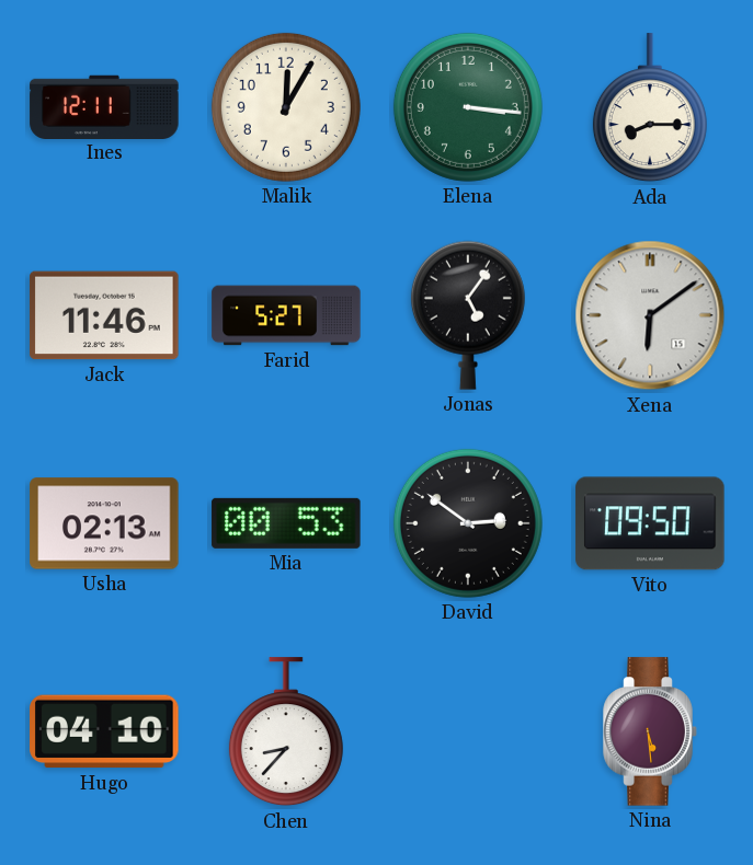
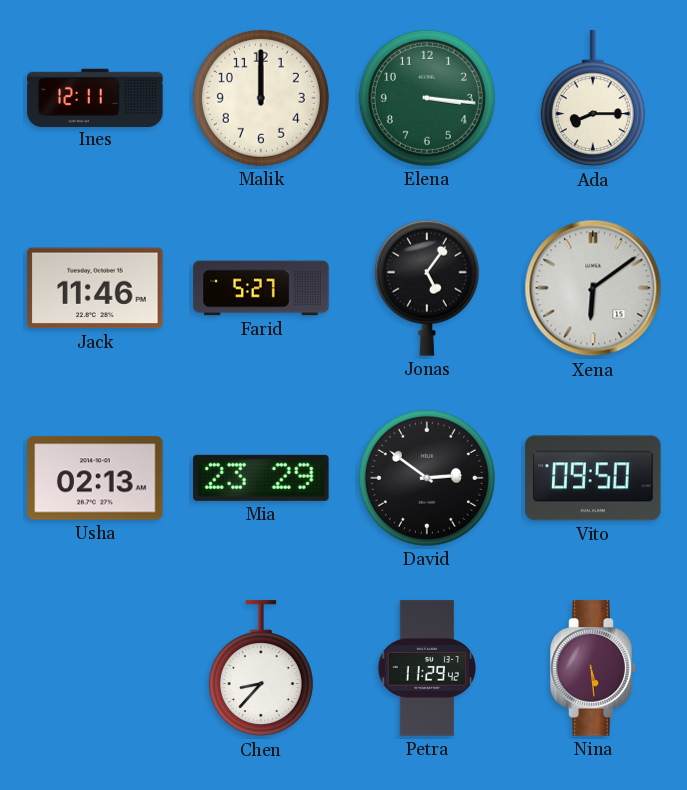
Malik: 12:05 -> 12:00
Mia: 00:53 -> 23:29
Hugo: 04:10 -> none
Petra: none -> 11:29
